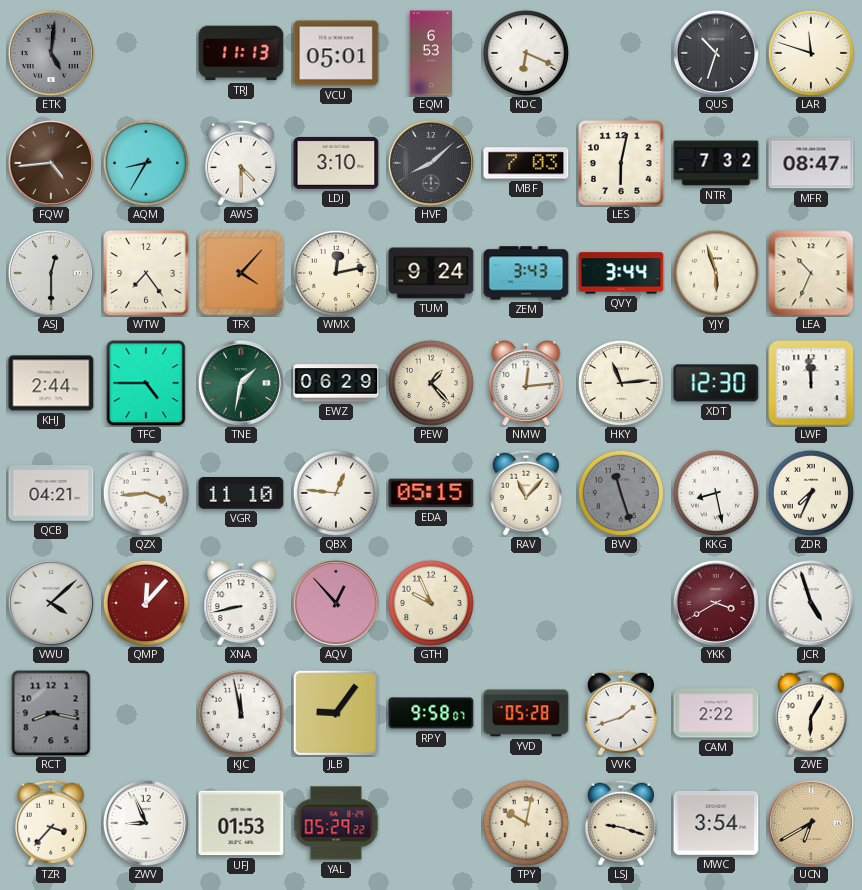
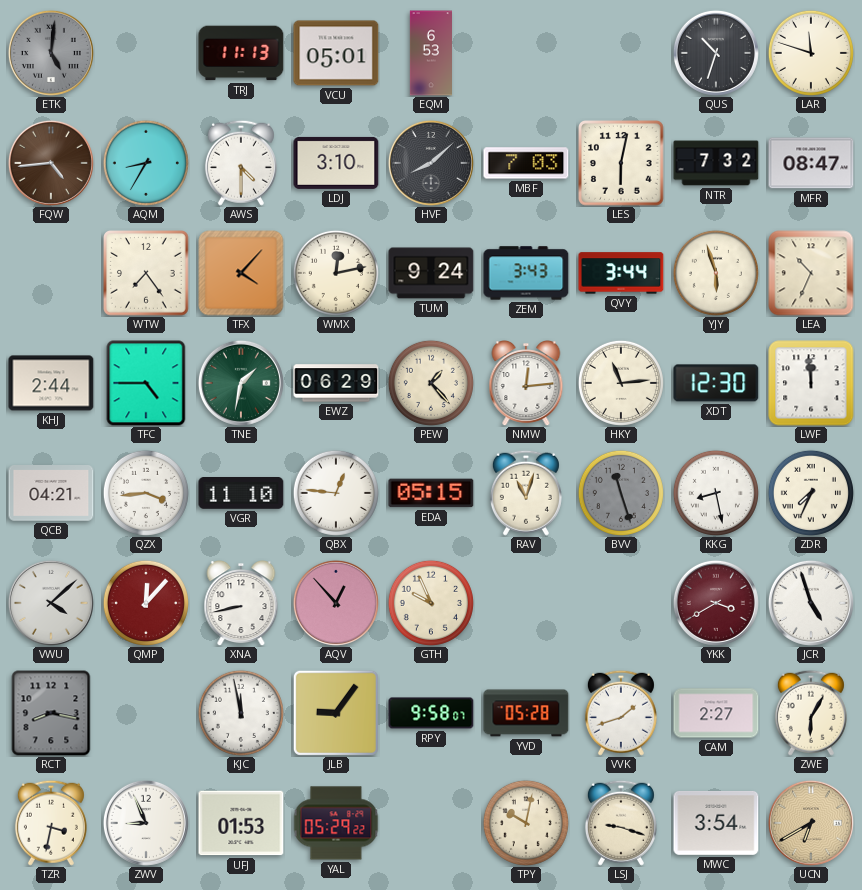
KDC: 6:19 -> none
ASJ: 12:30 -> none
RAV: 11:07 -> 11:03
CAM: 2:22 -> 2:27
TZR: 3:37 -> 3:32
